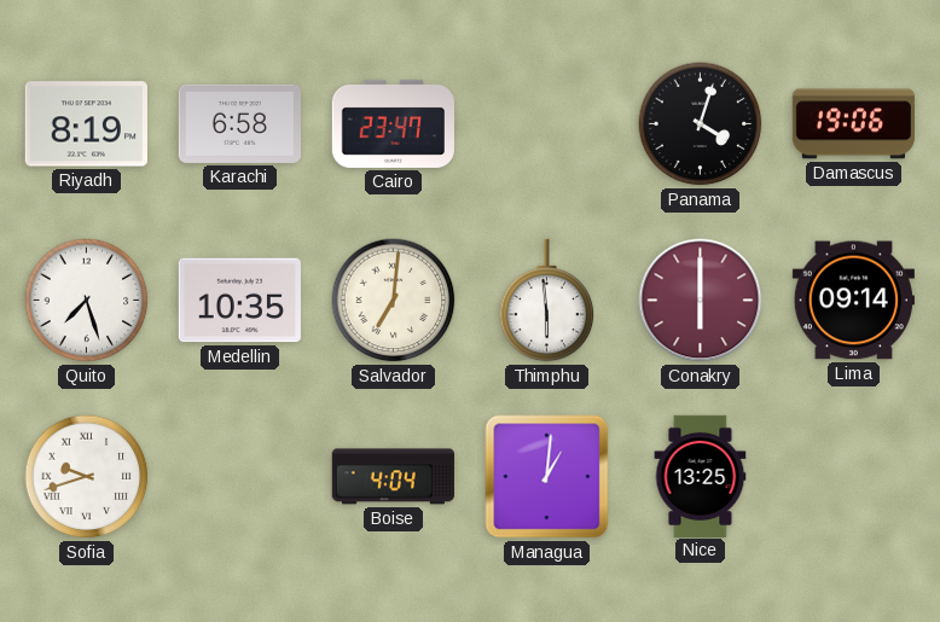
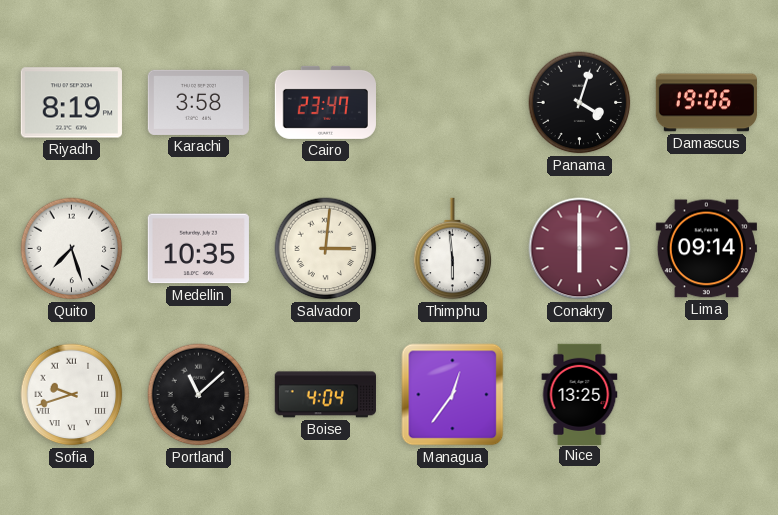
Karachi: 6:58 -> 3:58
Salvador: 7:01 -> 3:01
Portland: none -> 11:08
Managua: 1:01 -> 12:36
